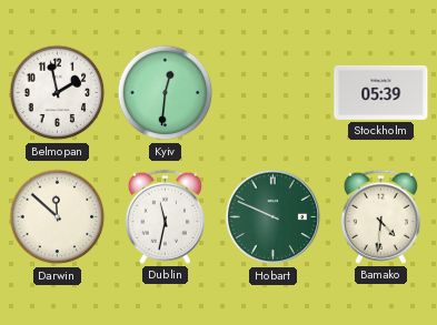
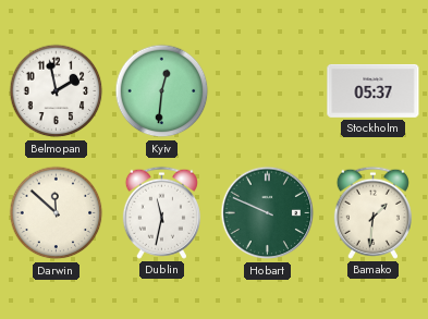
Stockholm: 05:39 -> 05:37
Bamako: 4:31 -> 1:31
